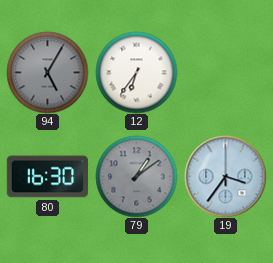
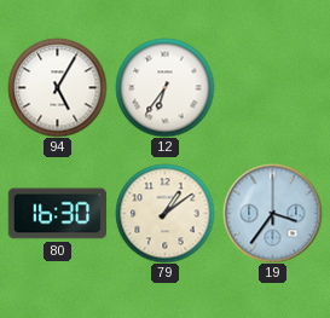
94 dial: grey -> white
79 dial: grey -> cream
